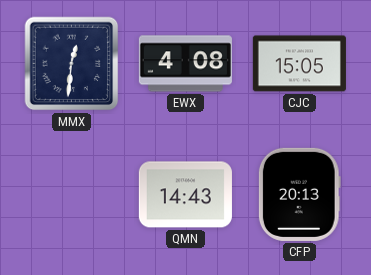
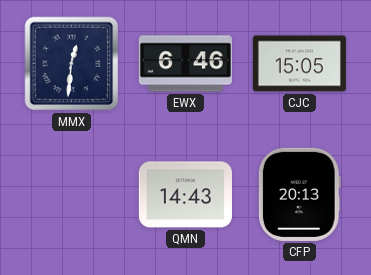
EWX: 4:08 -> 6:46
